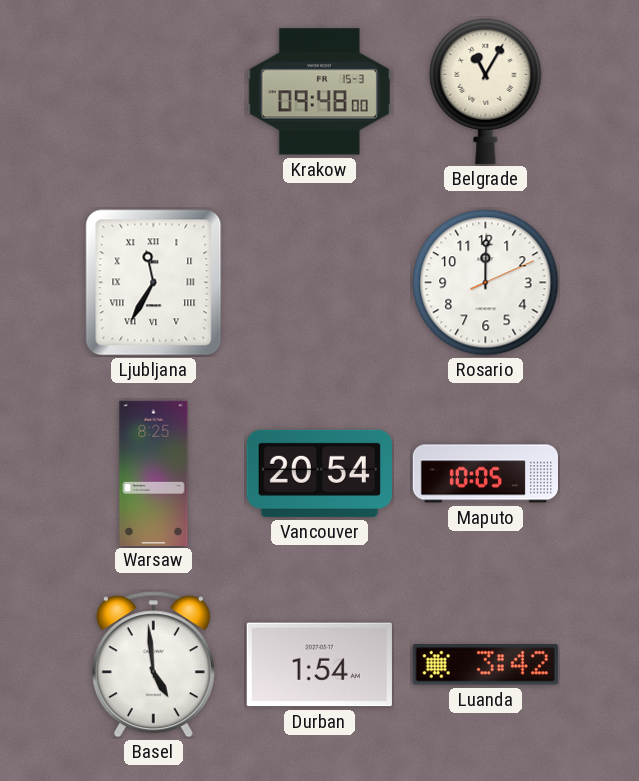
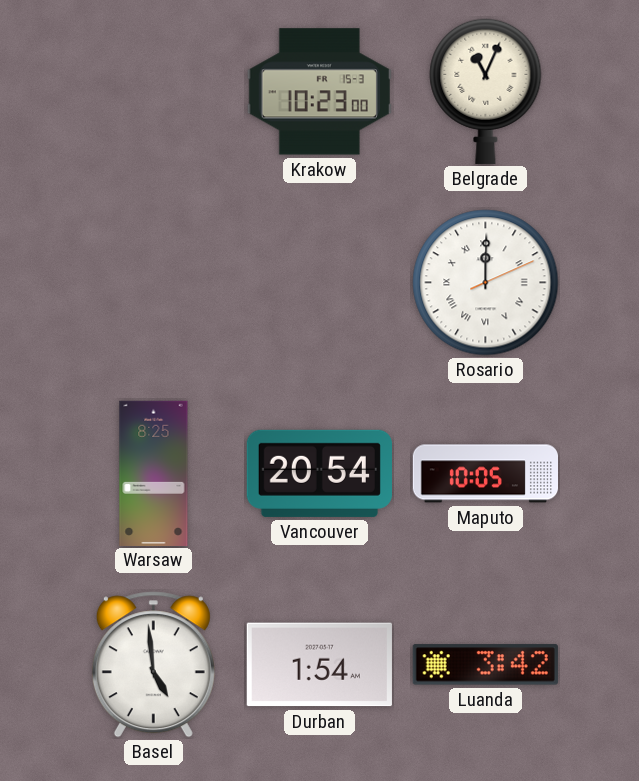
Krakow: 09:48 -> 10:23
Belgrade: 11:05 -> 11:04
Ljubljana: 11:35 -> none
Rosario numerals: Arabic -> Roman
